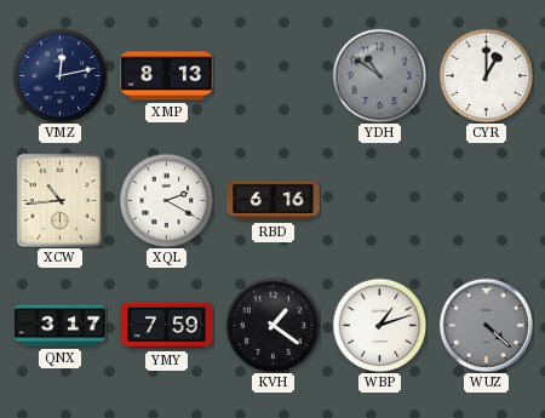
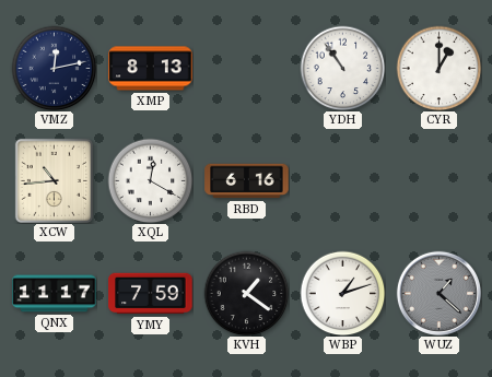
YDH: 10:51 -> 10:54
YDH dial: grey -> white
XQL: 2:20 -> 12:20
QNX: 3:17 -> 11:17
WUZ: 4:22 -> 1:22
